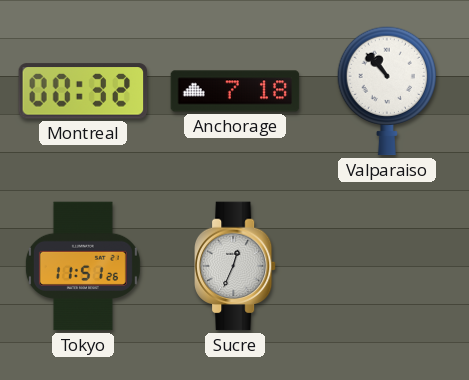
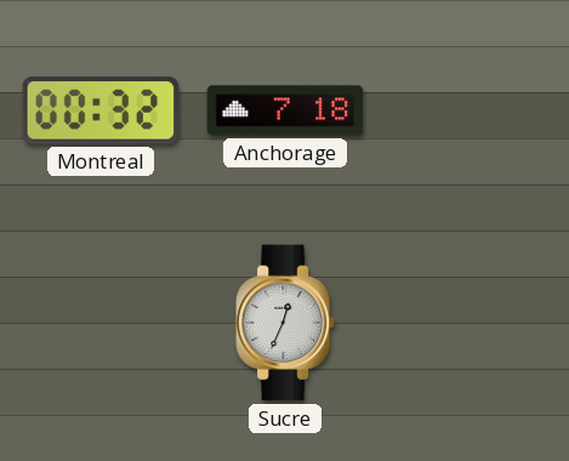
Valparaiso: 10:53 -> none
Tokyo: 11:51 -> none
